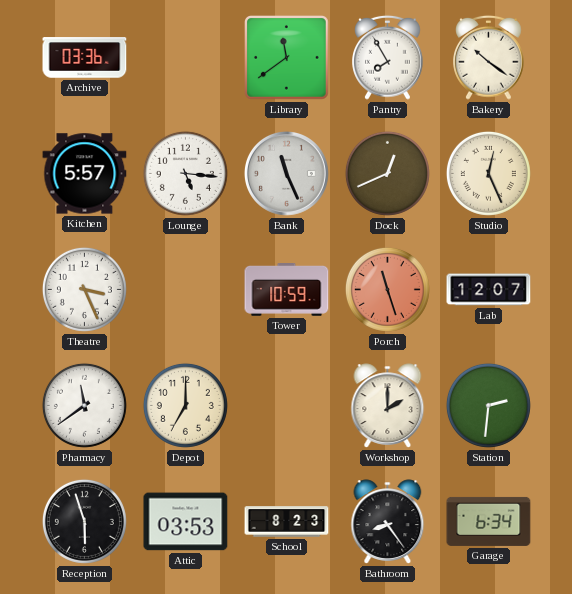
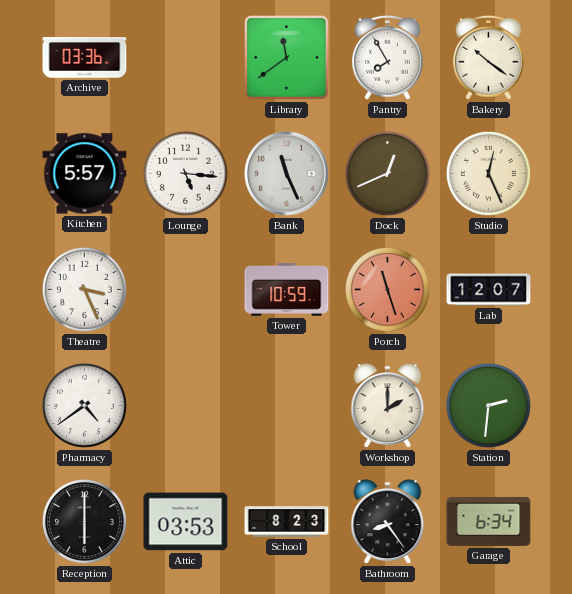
Pharmacy: 11:39 -> 4:39
Depot: 7:00 -> none
Reception: 5:57 -> 6:00
